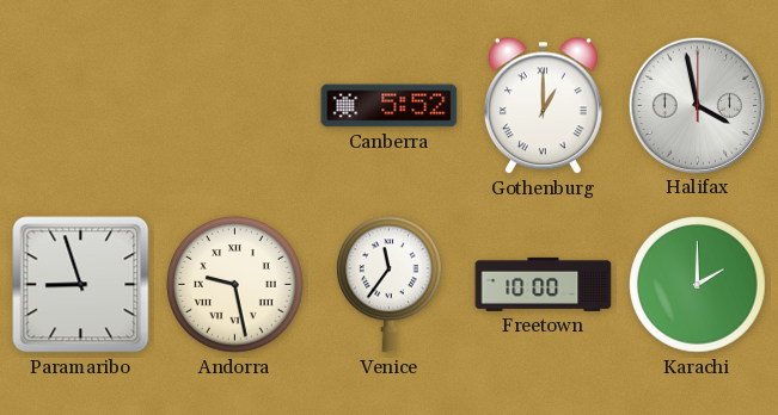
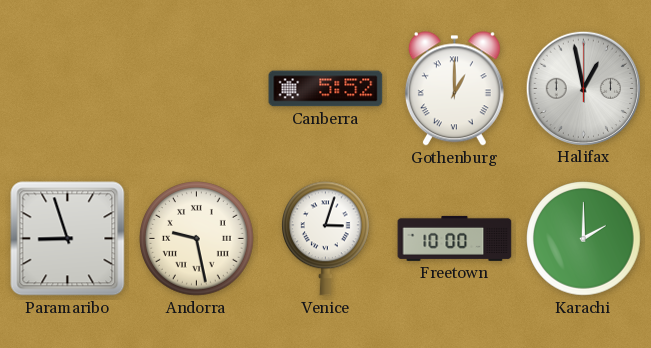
Halifax: 3:58 -> 12:58
Venice: 11:36 -> 3:03
